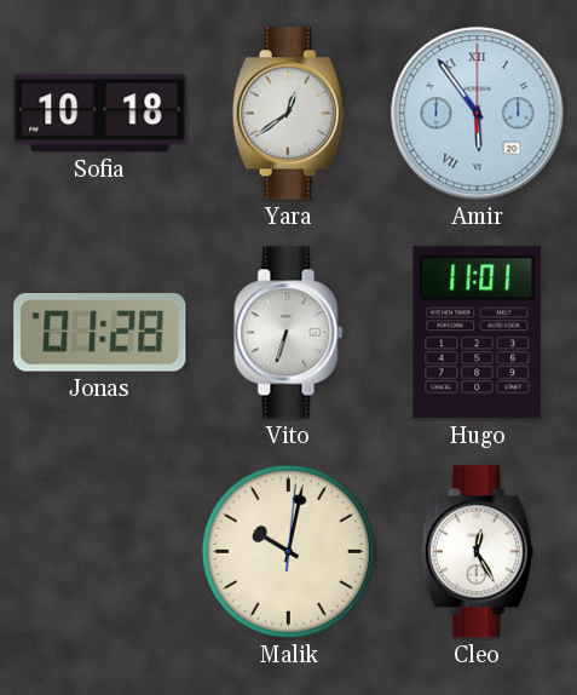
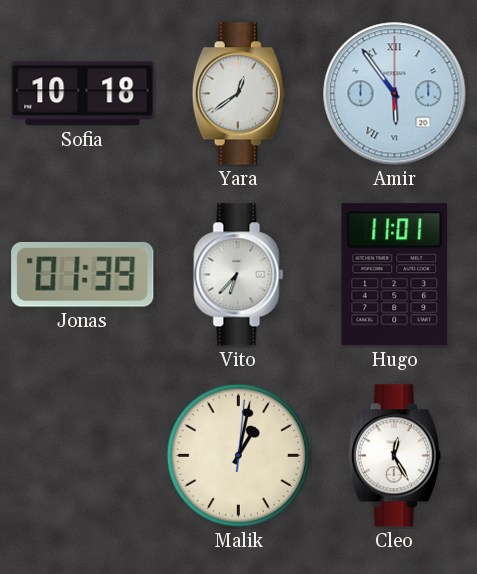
Jonas: 01:28 -> 01:39
Vito: 6:33 -> 6:37
Malik: 10:02 -> 1:02
